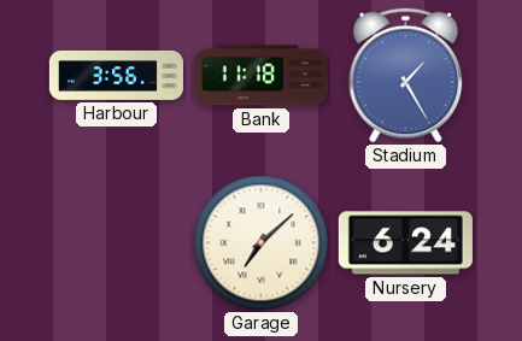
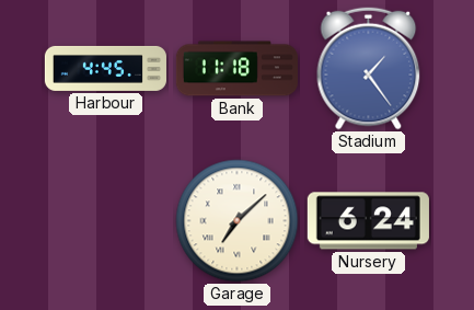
Harbour: 3:56 -> 4:45
Stadium: 1:25 -> 1:24
